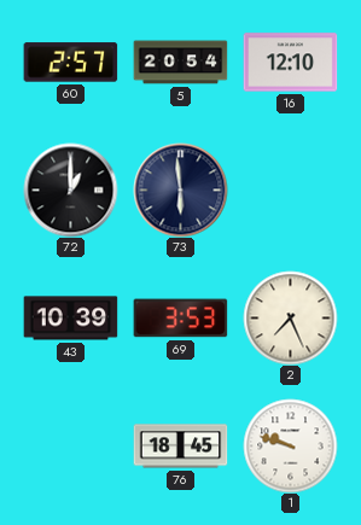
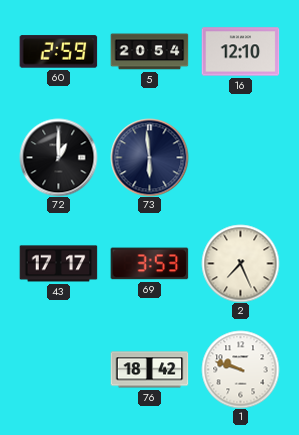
60: 2:57 -> 2:59
43: 10:39 -> 17:17
76: 18:45 -> 18:42
